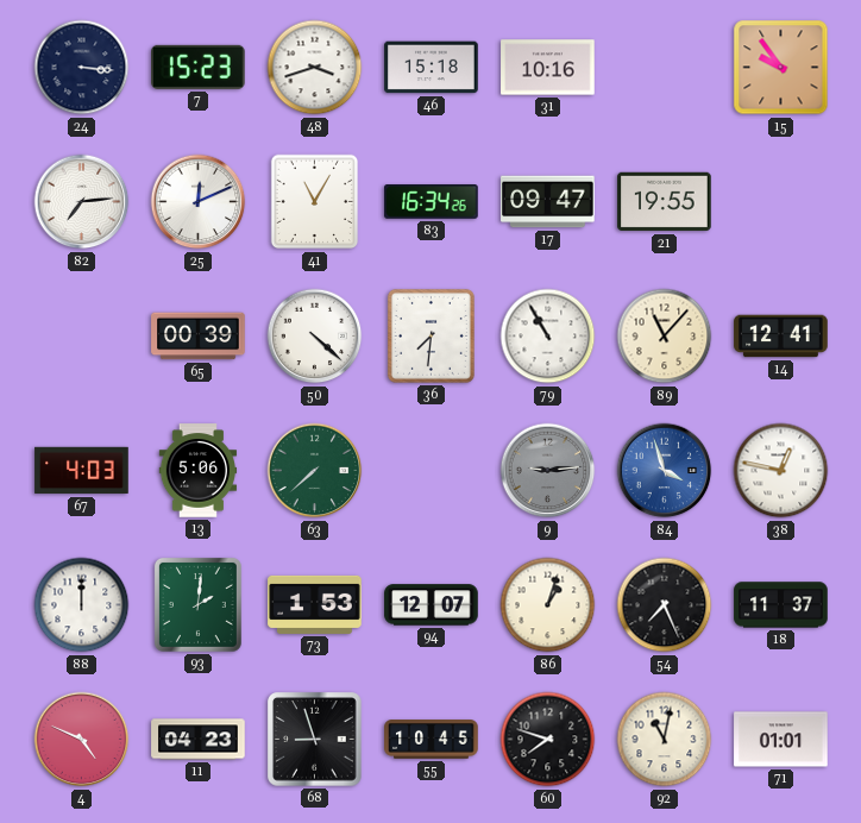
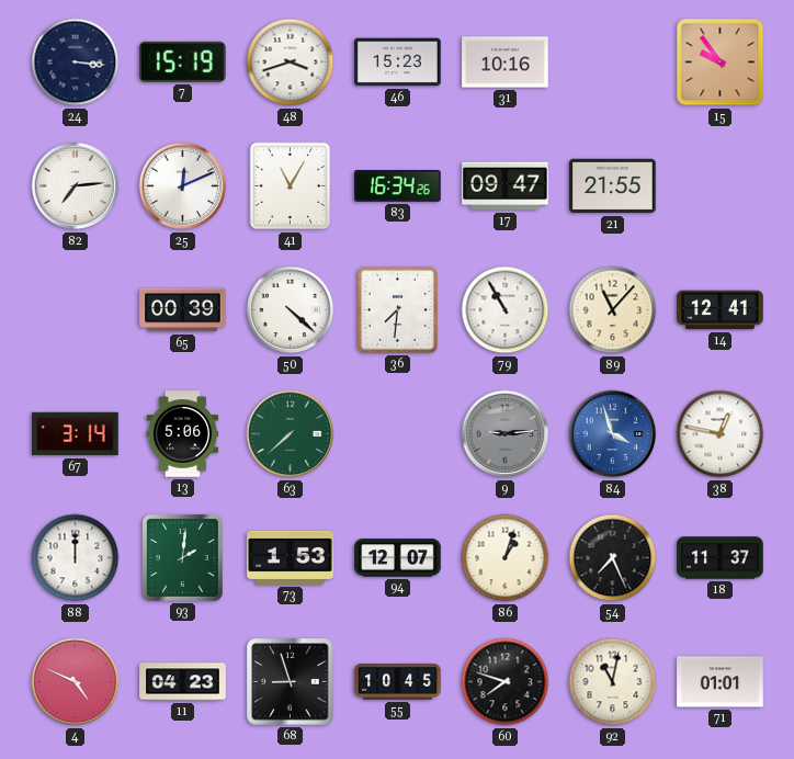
7: 15:23 -> 15:19
46: 15:18 -> 15:23
21: 19:55 -> 21:55
67: 4:03 -> 3:14
